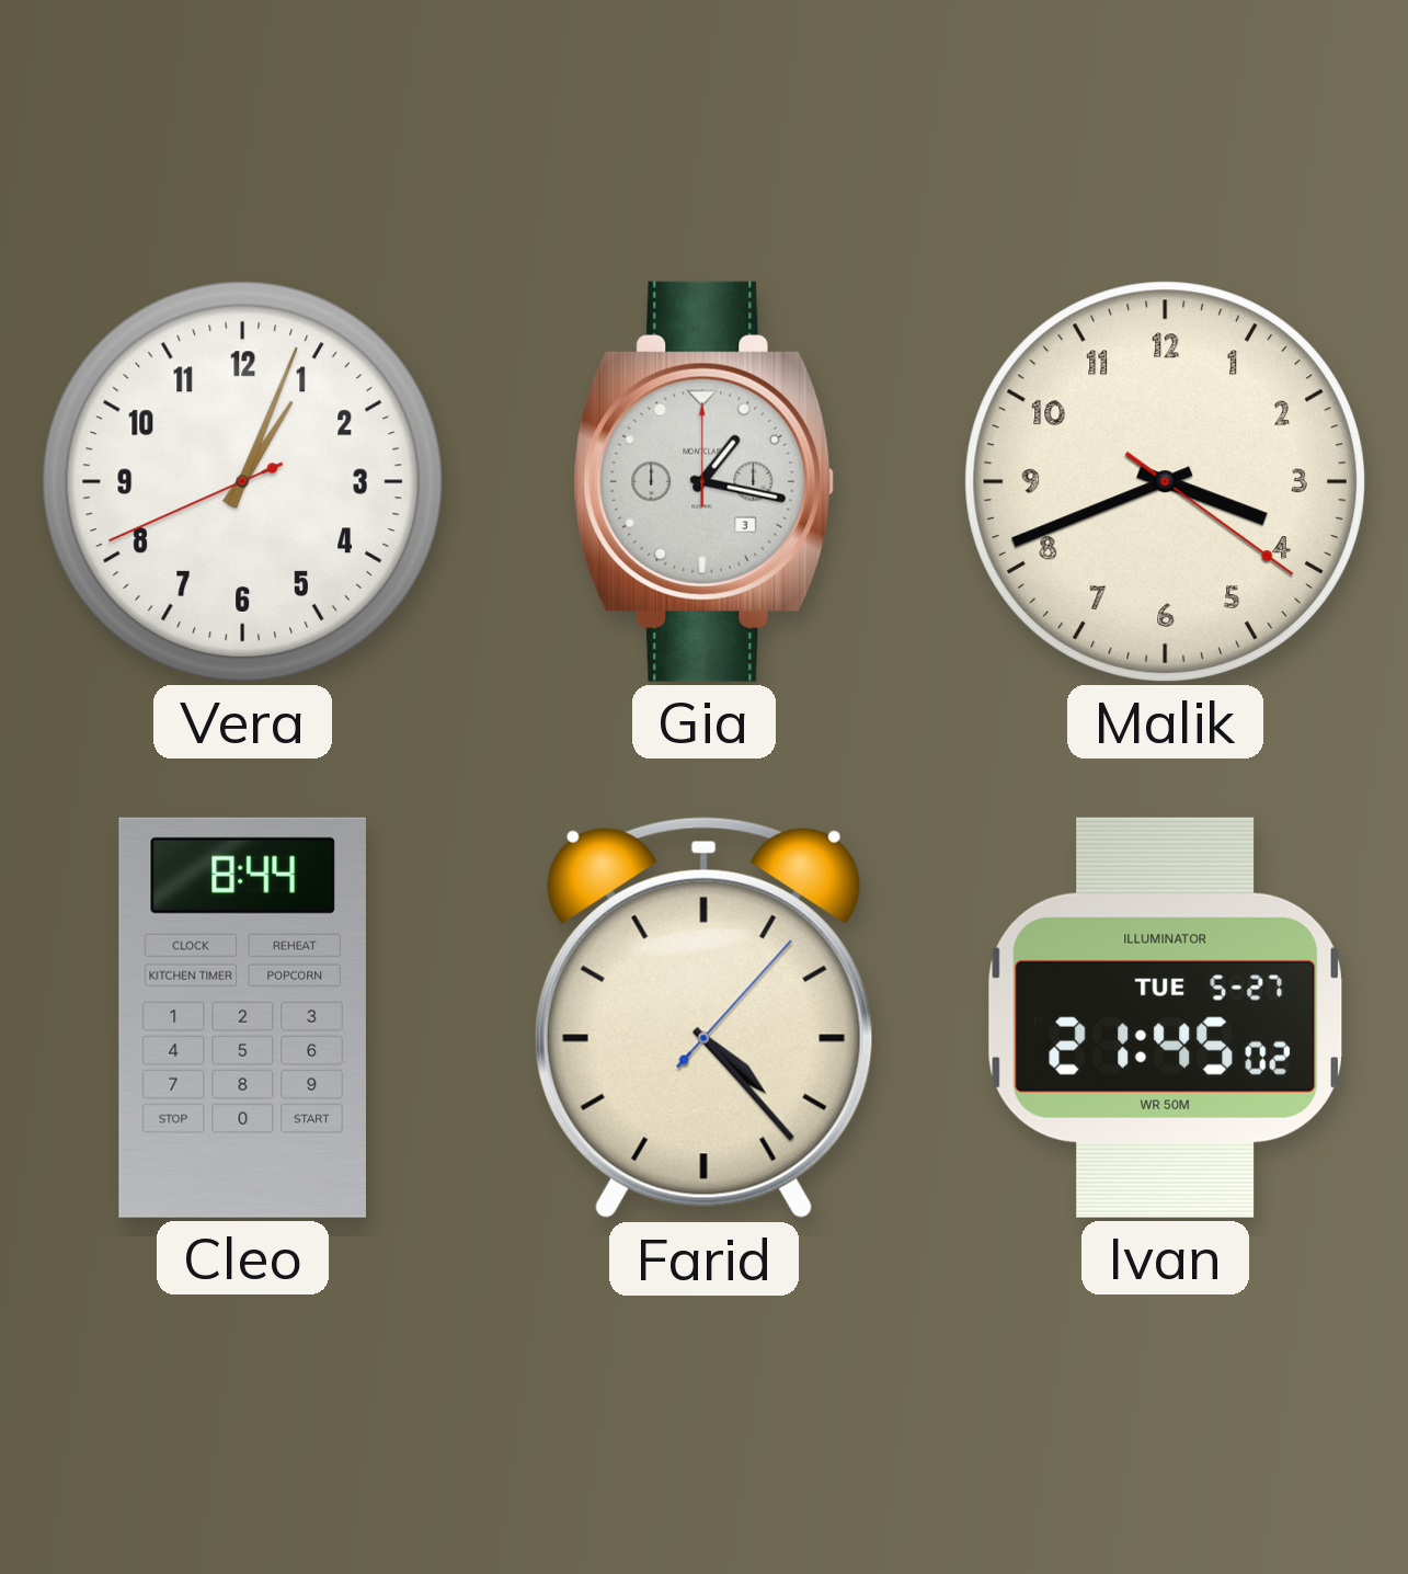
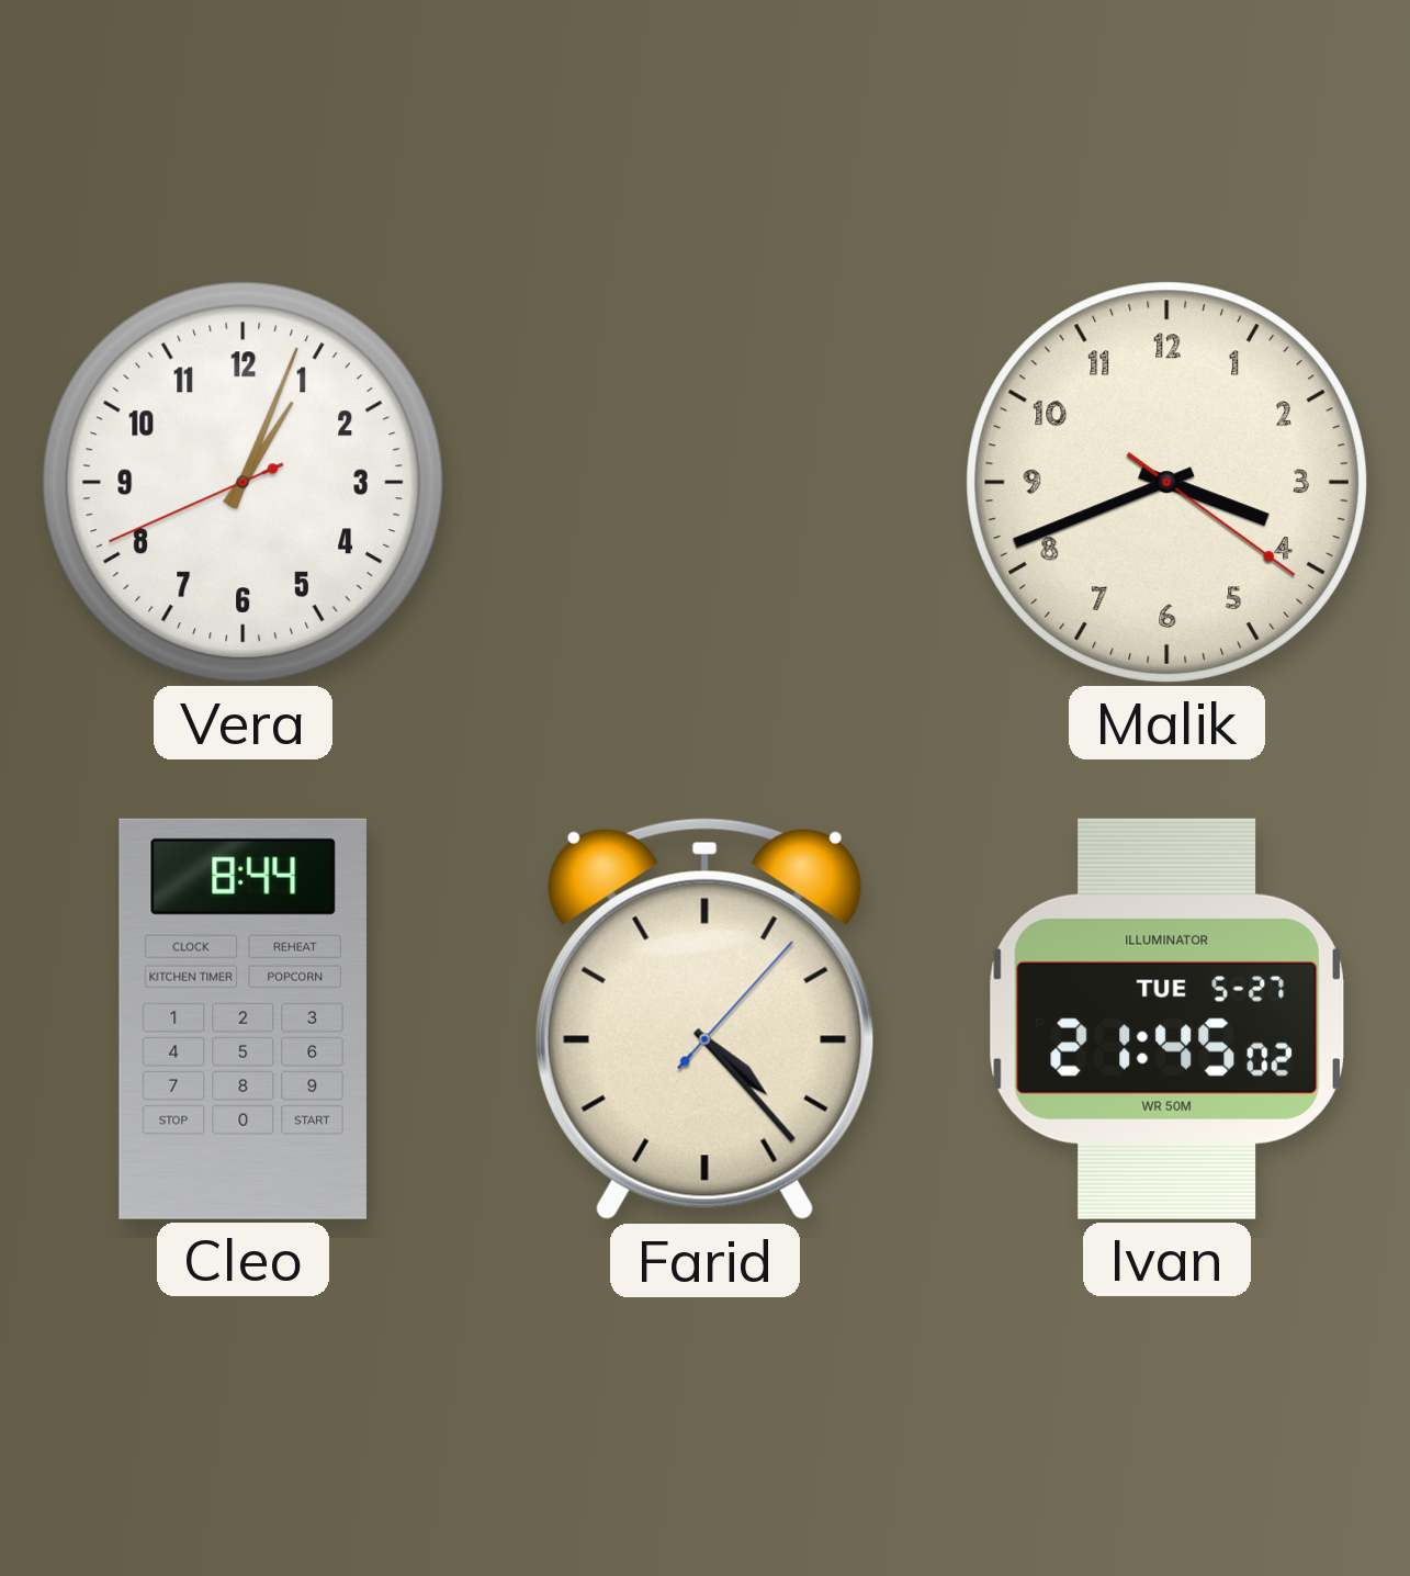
Gia: 1:17 -> none
